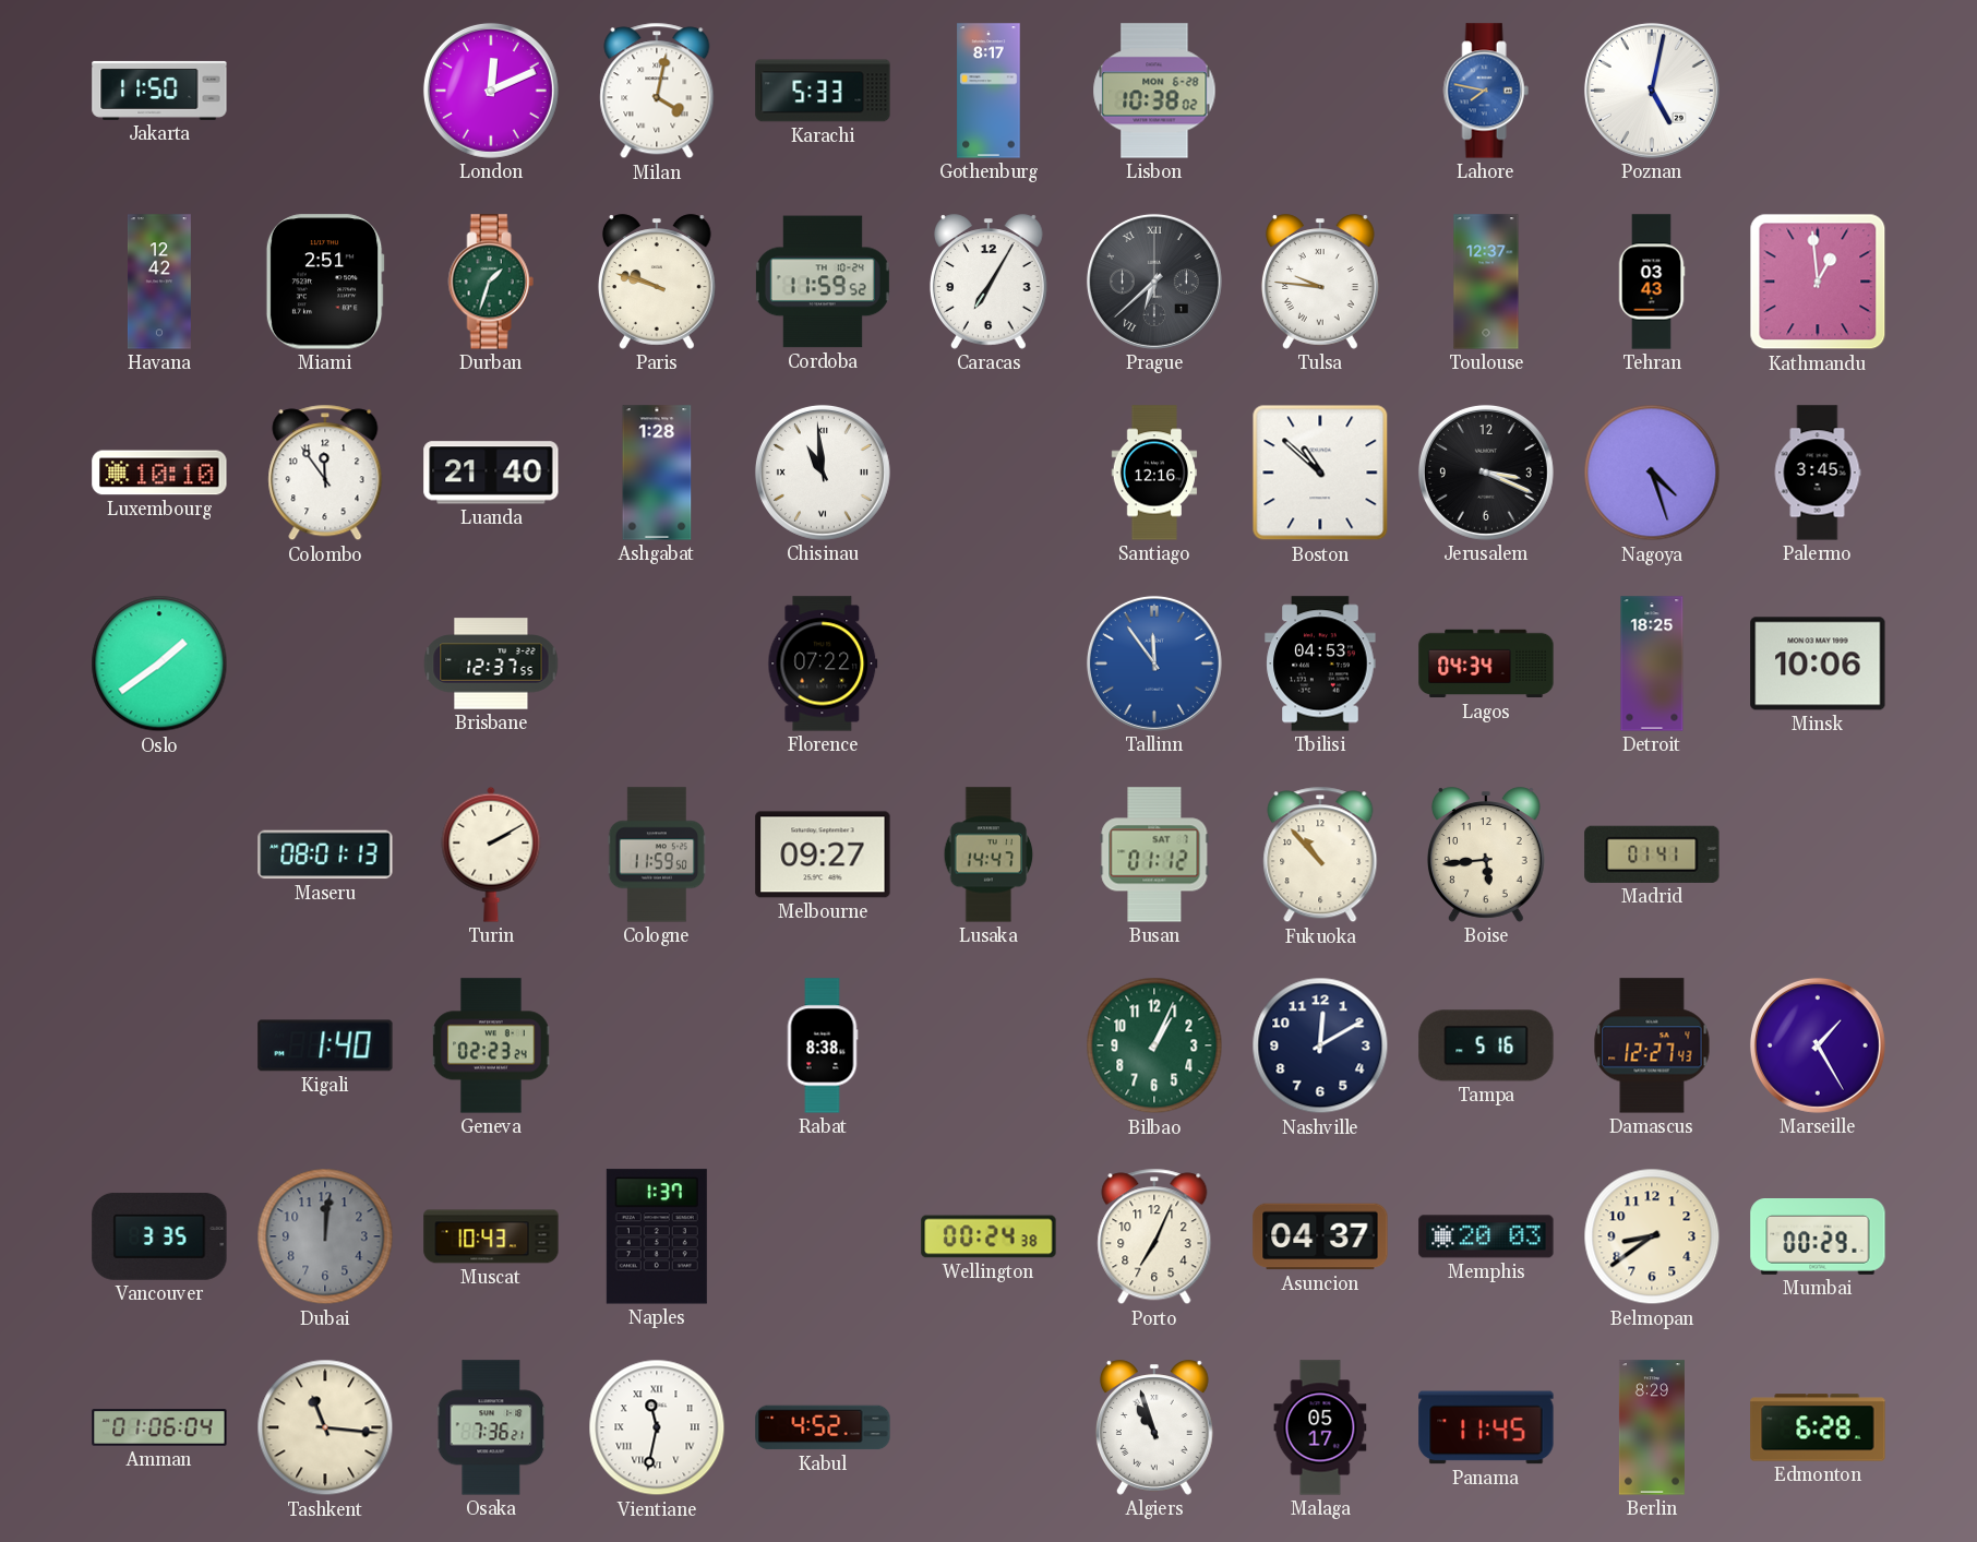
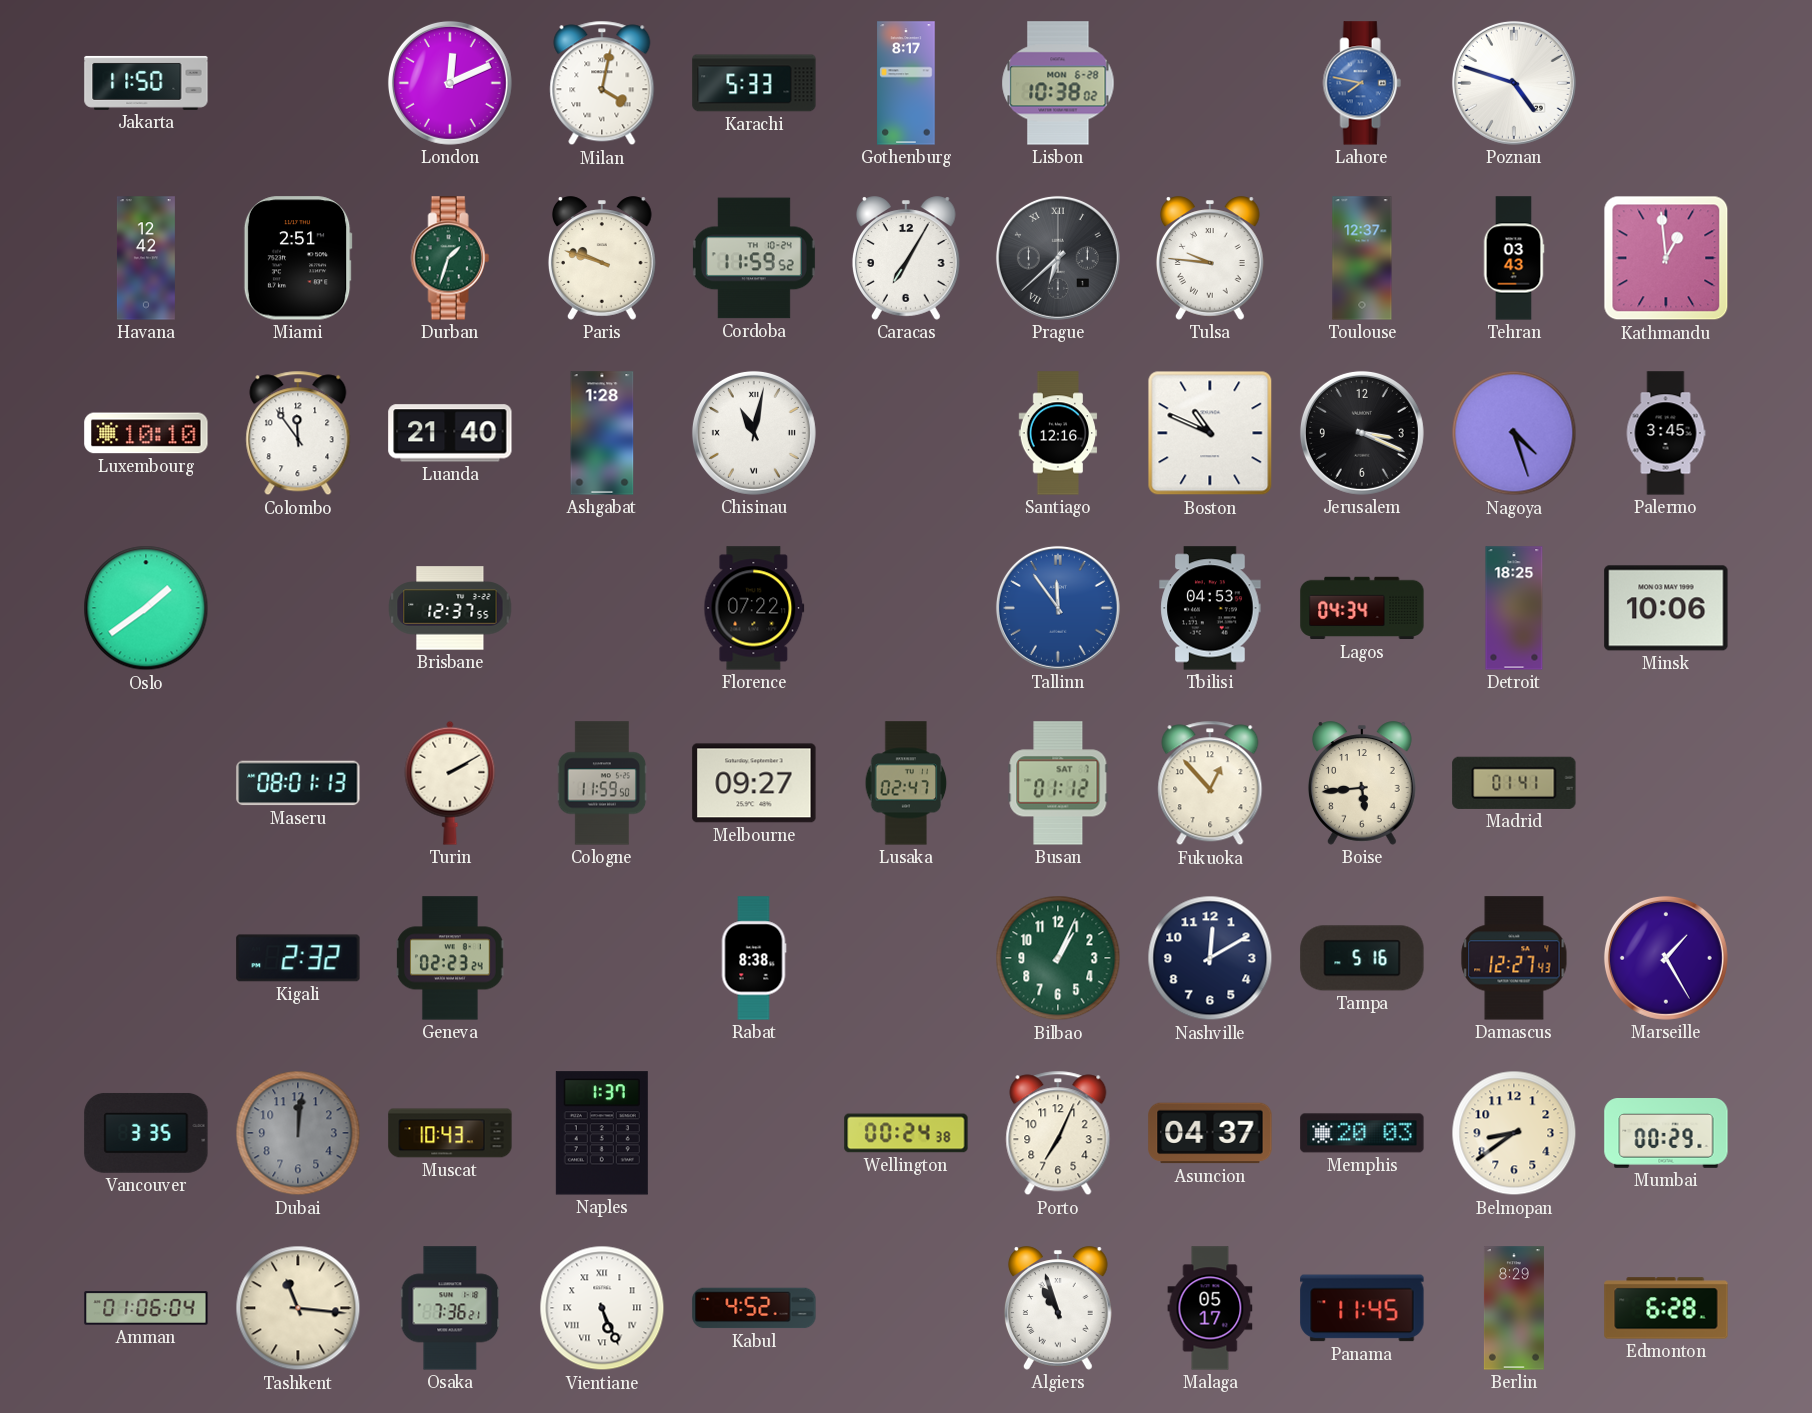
Poznan: 5:02 -> 4:48
Chisinau: 10:59 -> 11:02
Boston: 10:52 -> 10:49
Lusaka: 14:47 -> 02:47
Fukuoka: 10:53 -> 12:53
Kigali: 1:40 -> 2:32
Vientiane: 11:32 -> 5:26
